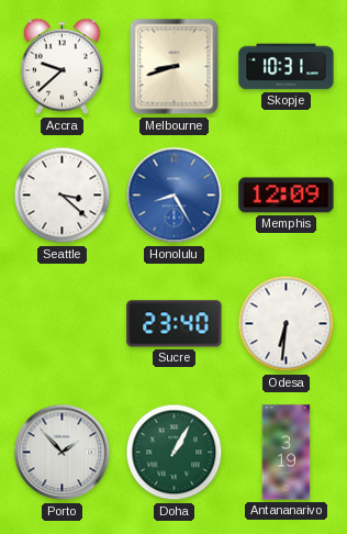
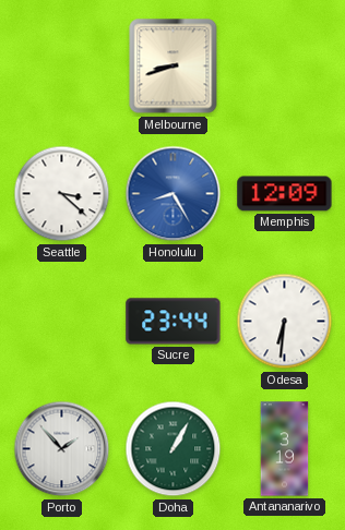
Accra: 9:38 -> none
Skopje: 10:31 -> none
Sucre: 23:40 -> 23:44
